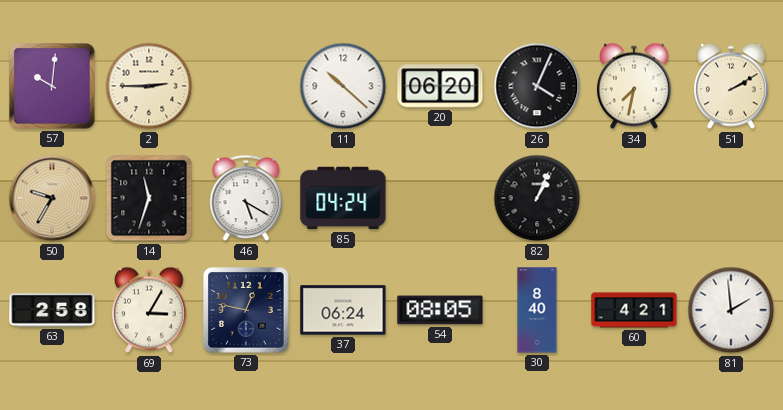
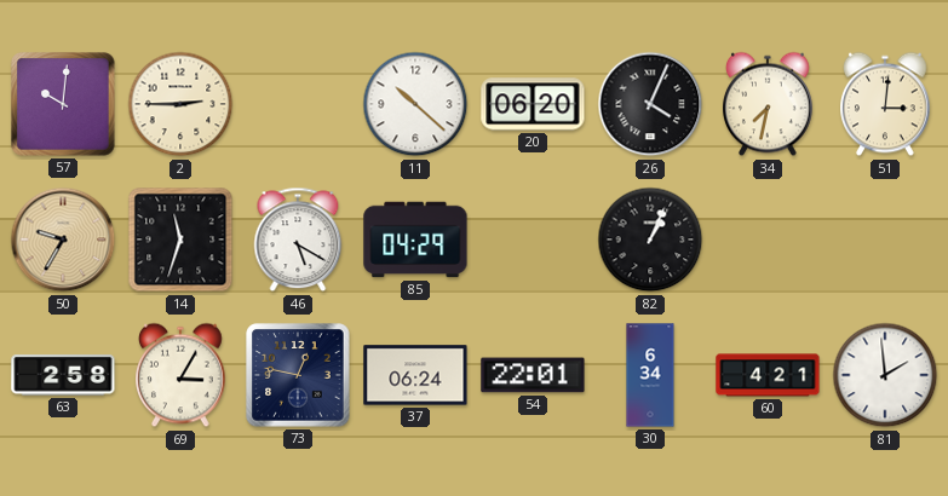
51: 2:10 -> 3:01
85: 04:24 -> 04:29
54: 08:05 -> 22:01
30: 8:40 -> 6:34
